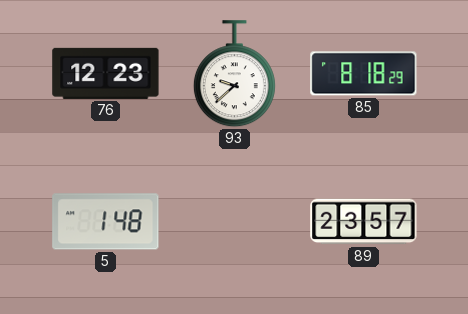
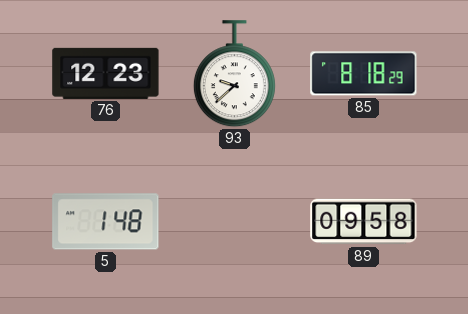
89: 23:57 -> 09:58
